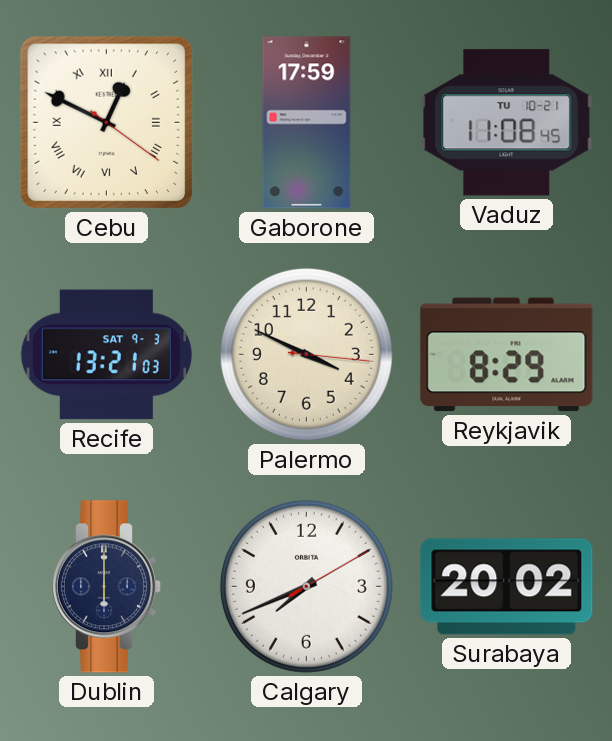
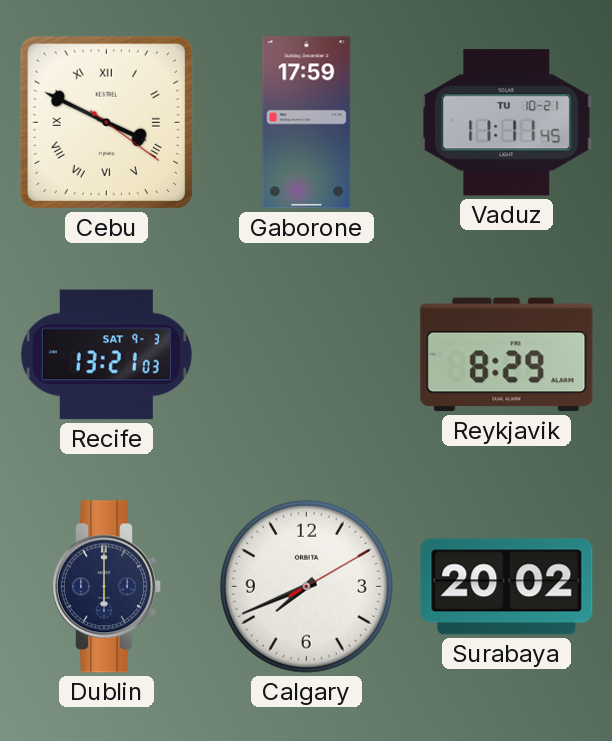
Cebu: 12:49 -> 3:49
Vaduz: 11:08 -> 11:11
Palermo: 3:49 -> none
